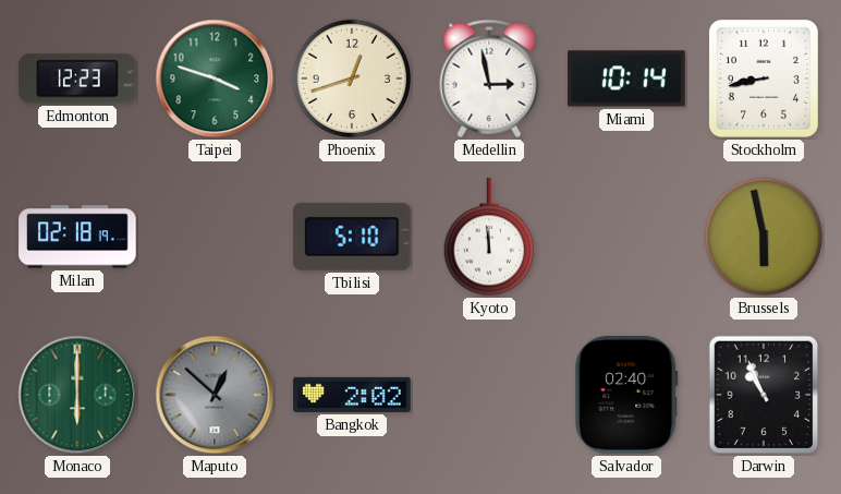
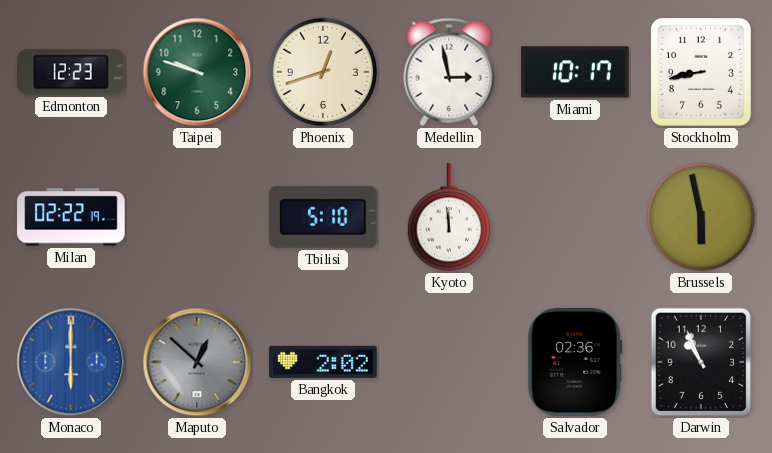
Taipei: 3:48 -> 9:48
Miami: 10:14 -> 10:17
Milan: 02:18 -> 02:22
Monaco dial: green -> blue
Salvador: 02:40 -> 02:36
